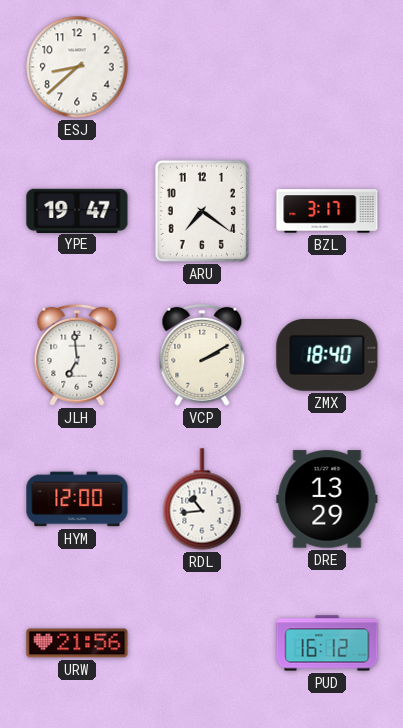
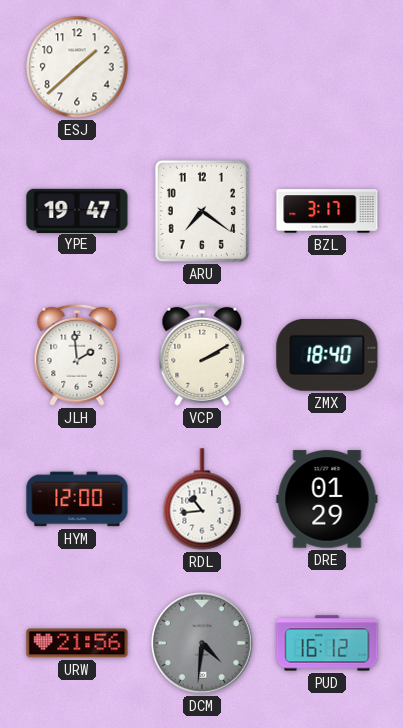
ESJ: 8:38 -> 1:38
JLH: 6:59 -> 1:59
DRE: 13:29 -> 01:29
DCM: none -> 4:31
